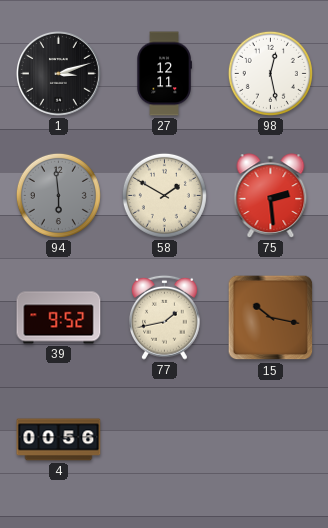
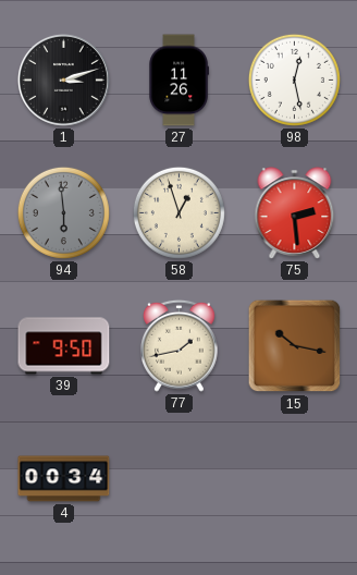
27: 12:11 -> 11:26
58: 1:50 -> 12:57
39: 9:52 -> 9:50
4: 00:56 -> 00:34
